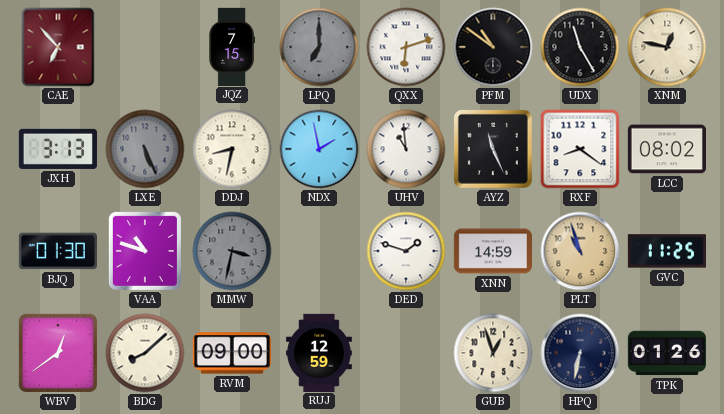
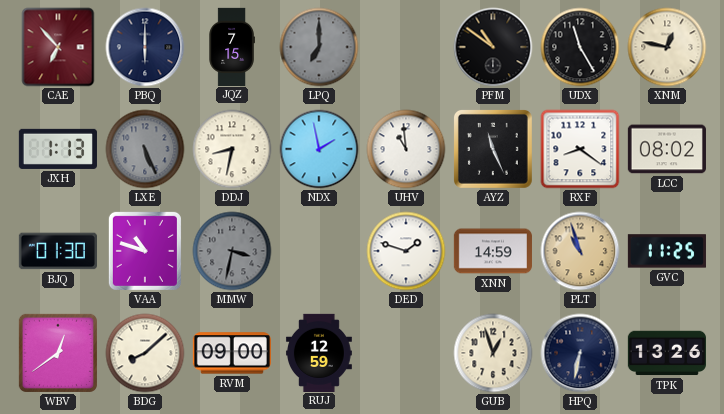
PBQ: none -> 6:00
QXX: 6:12 -> none
JXH: 3:13 -> 1:13
TPK: 01:26 -> 13:26
